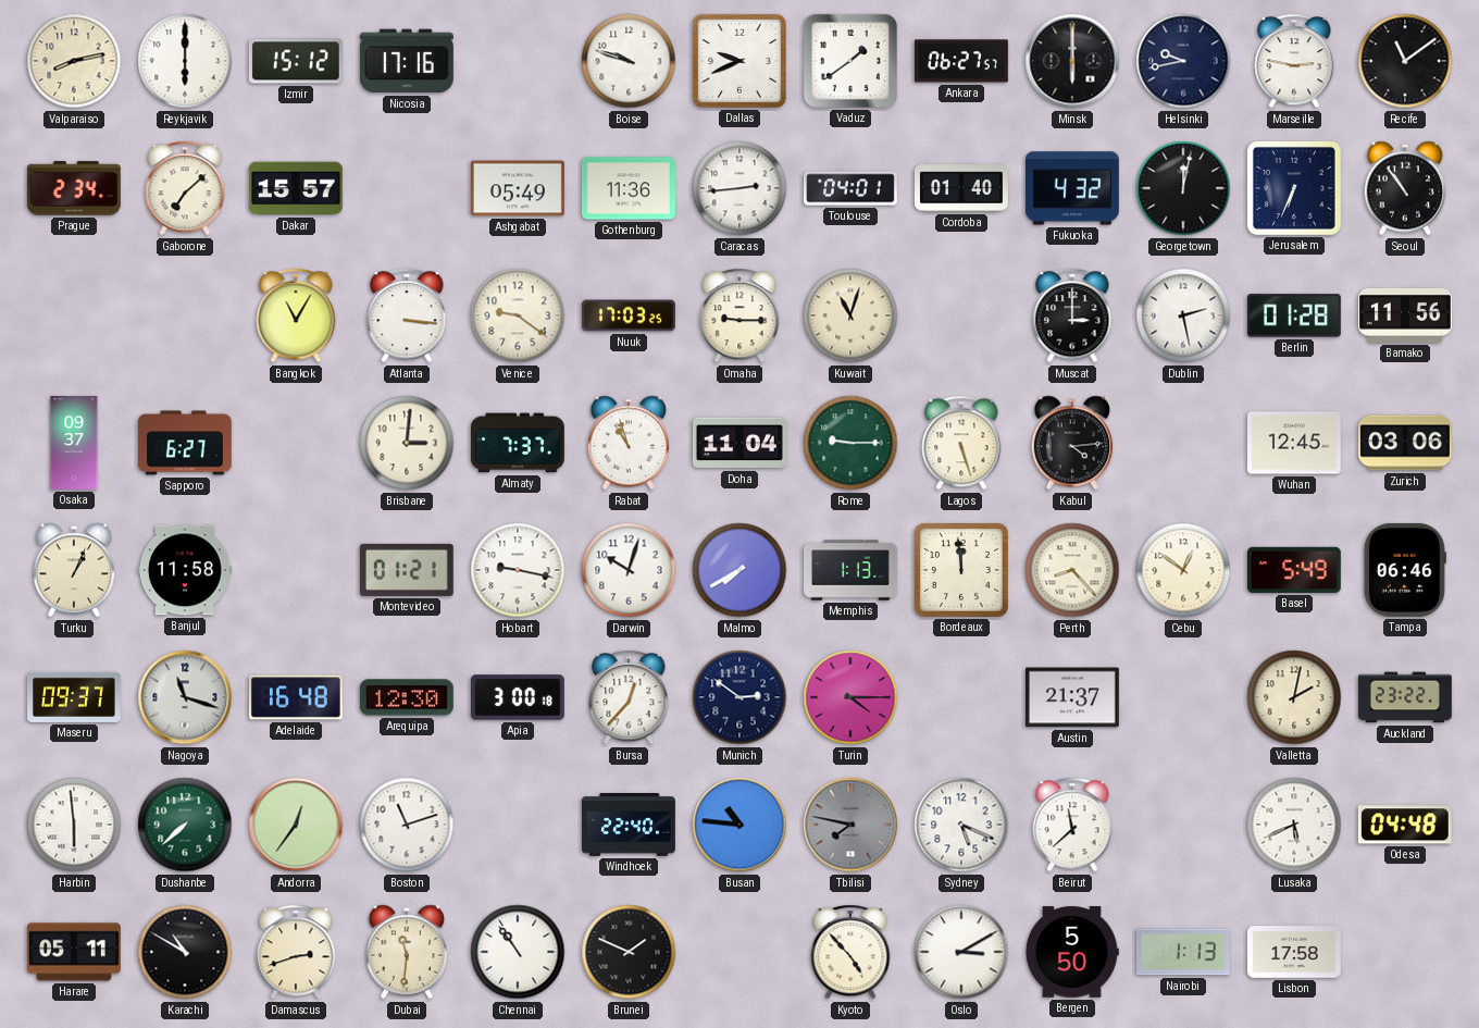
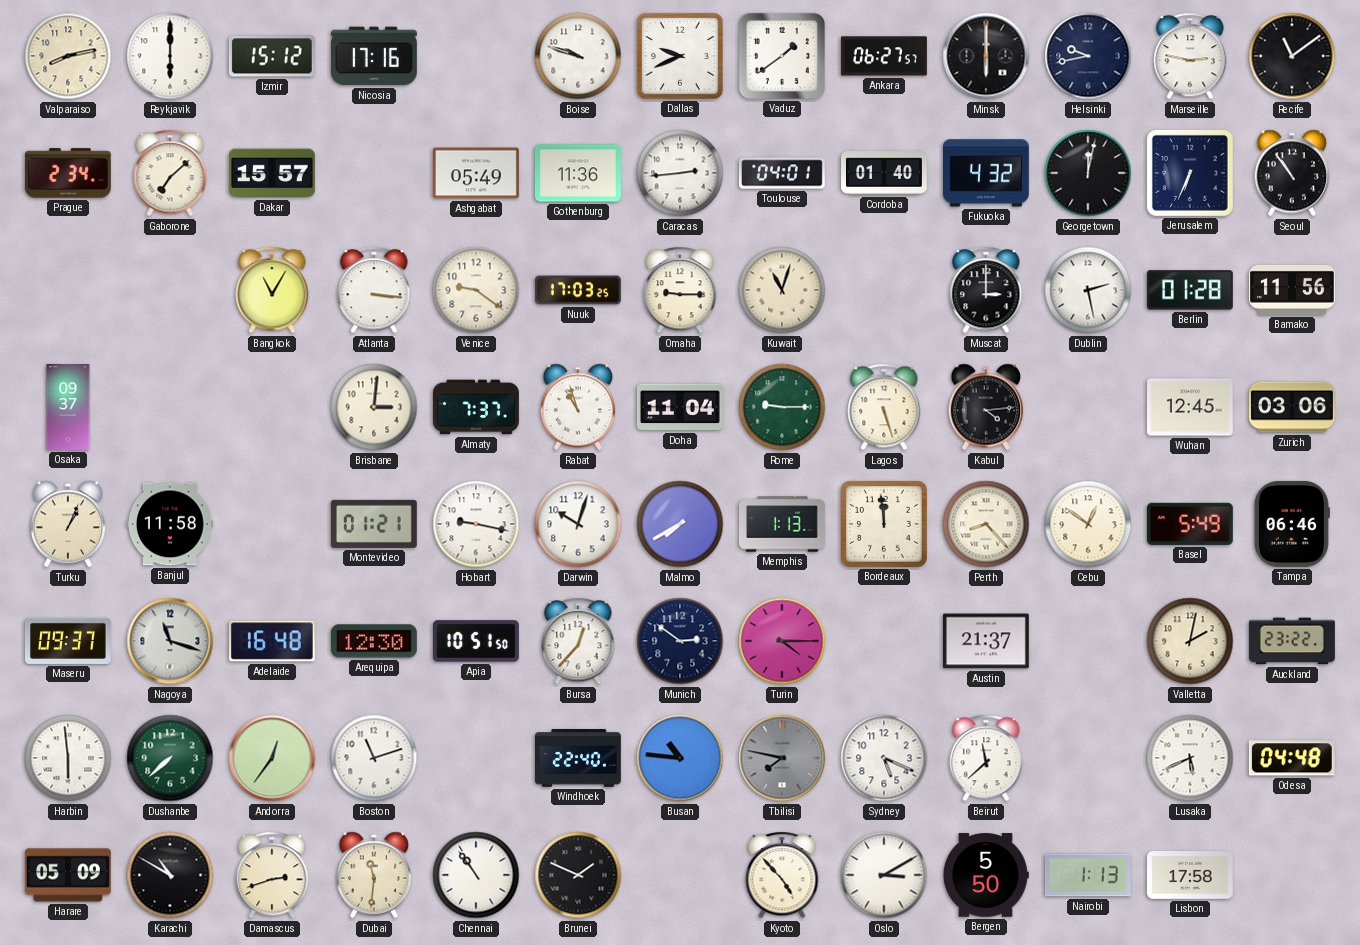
Sapporo: 6:27 -> none
Apia: 3:00 -> 10:51
Harare: 05:11 -> 05:09
